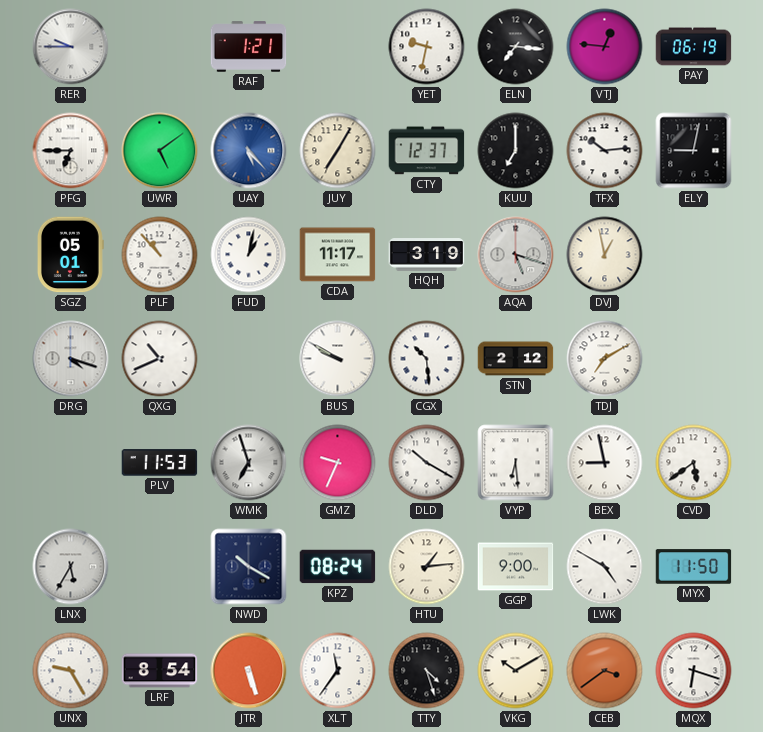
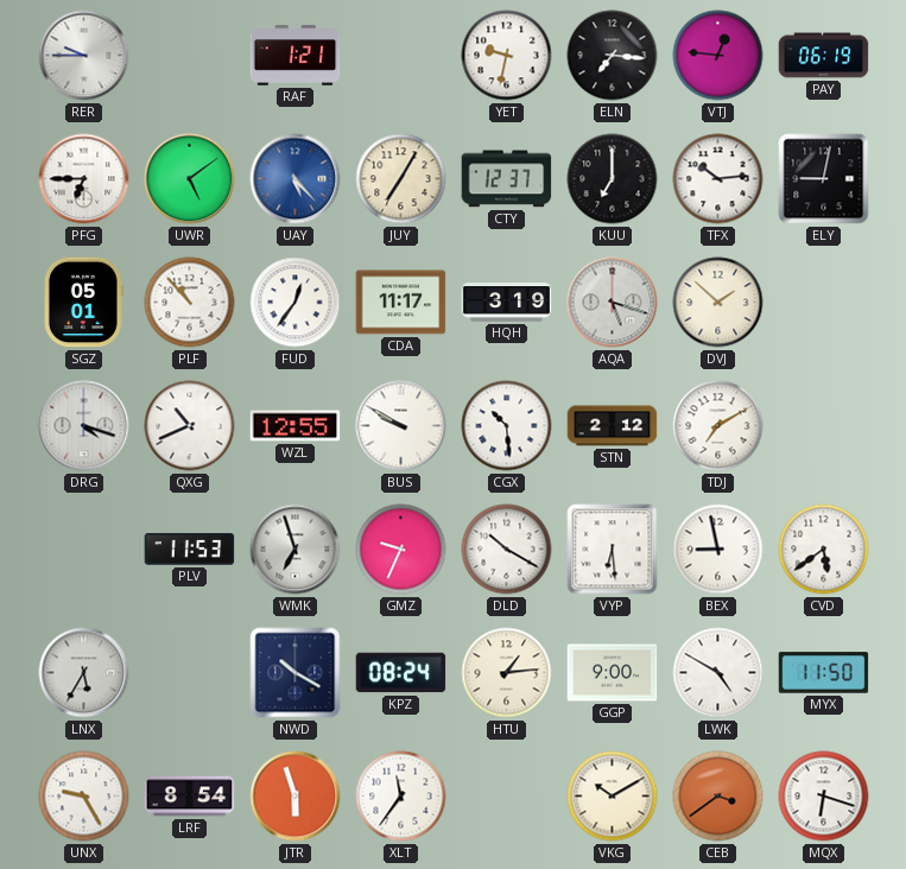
FUD: 1:02 -> 12:36
DVJ: 12:58 -> 1:52
WZL: none -> 12:55
JTR: 5:27 -> 5:57
TTY: 4:27 -> none
